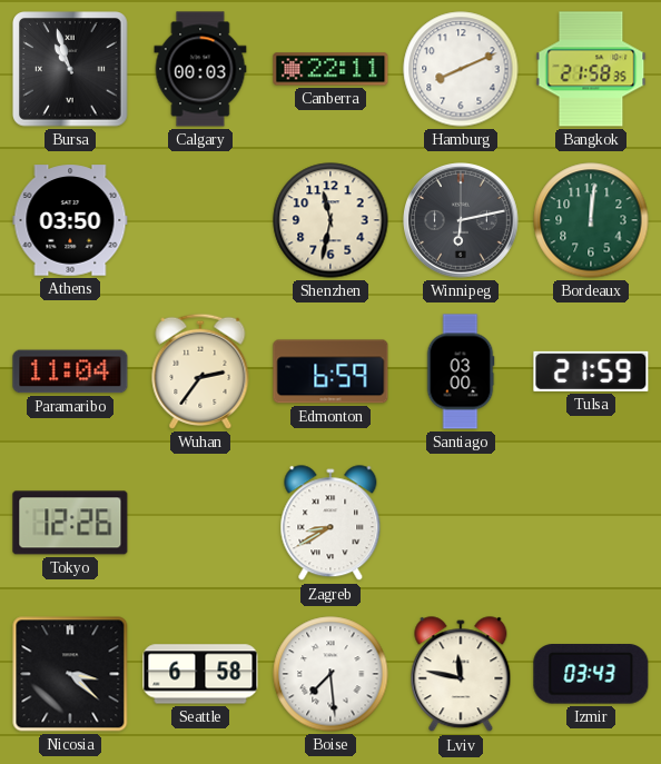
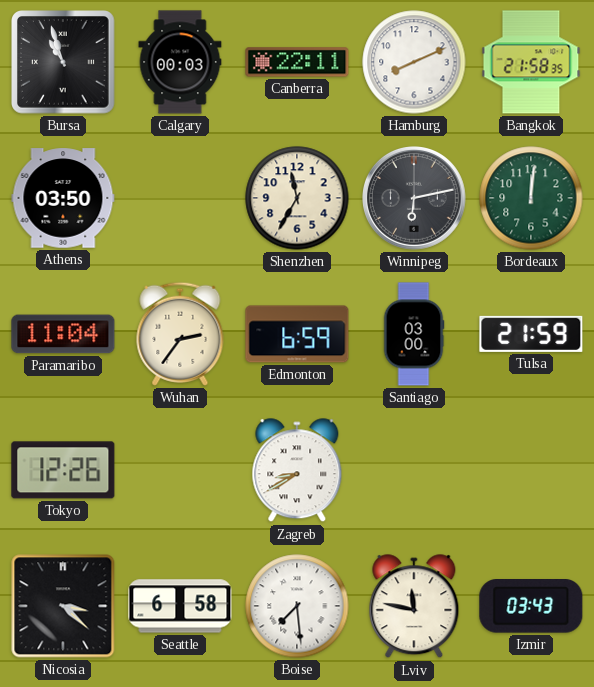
Shenzhen: 11:32 -> 11:35
